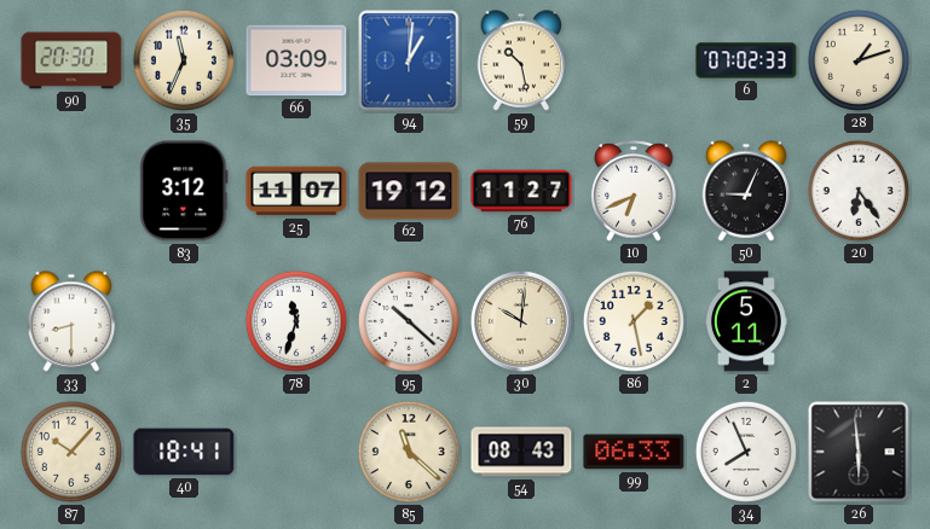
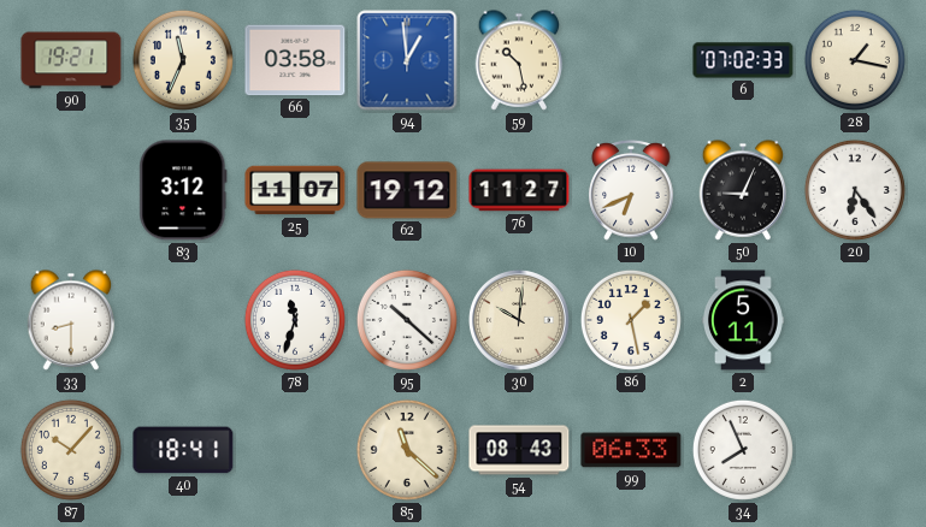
90: 20:30 -> 19:21
66: 03:09 -> 03:58
94: 1:01 -> 12:59
28: 1:12 -> 1:17
26: 5:59 -> none
